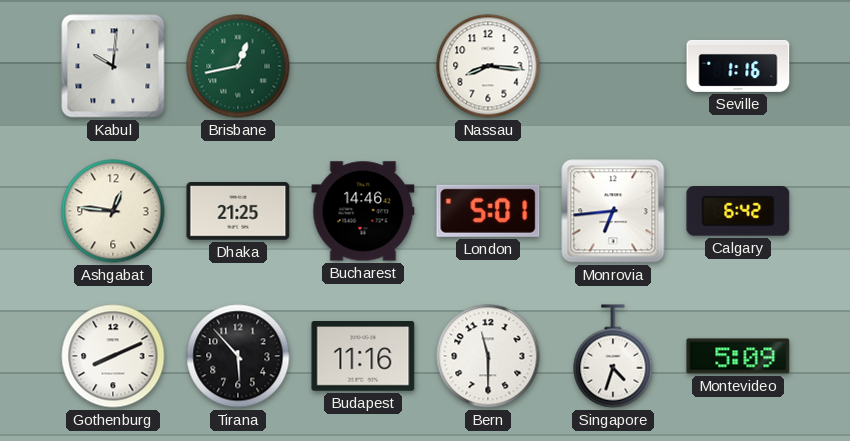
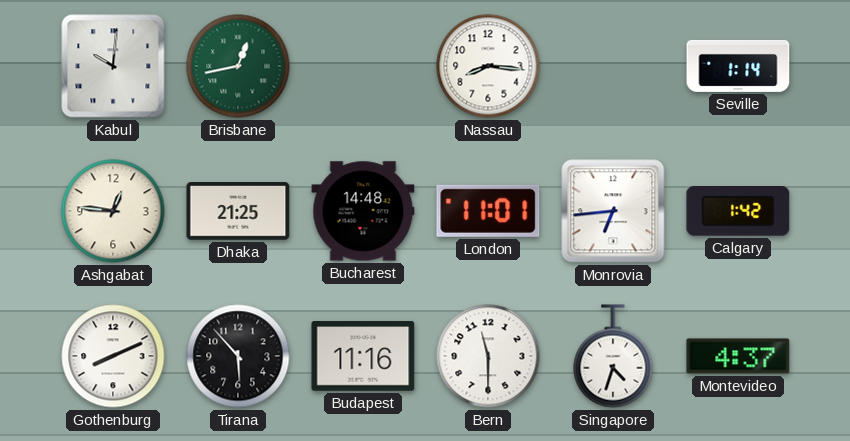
Seville: 1:16 -> 1:14
Bucharest: 14:46 -> 14:48
London: 5:01 -> 11:01
Calgary: 6:42 -> 1:42
Montevideo: 5:09 -> 4:37
